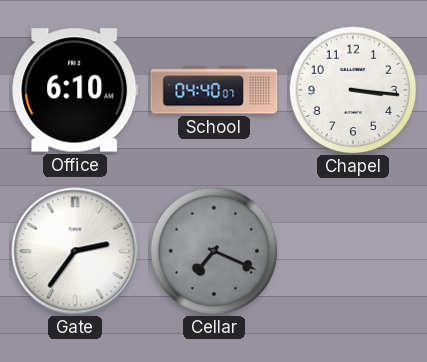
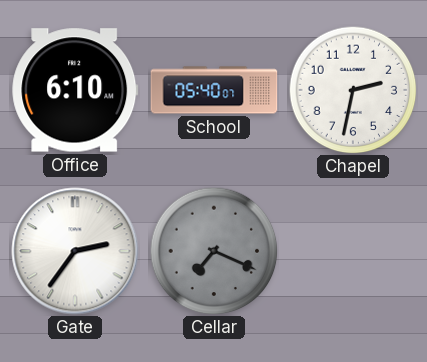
School: 04:40 -> 05:40
Chapel: 3:16 -> 2:32
